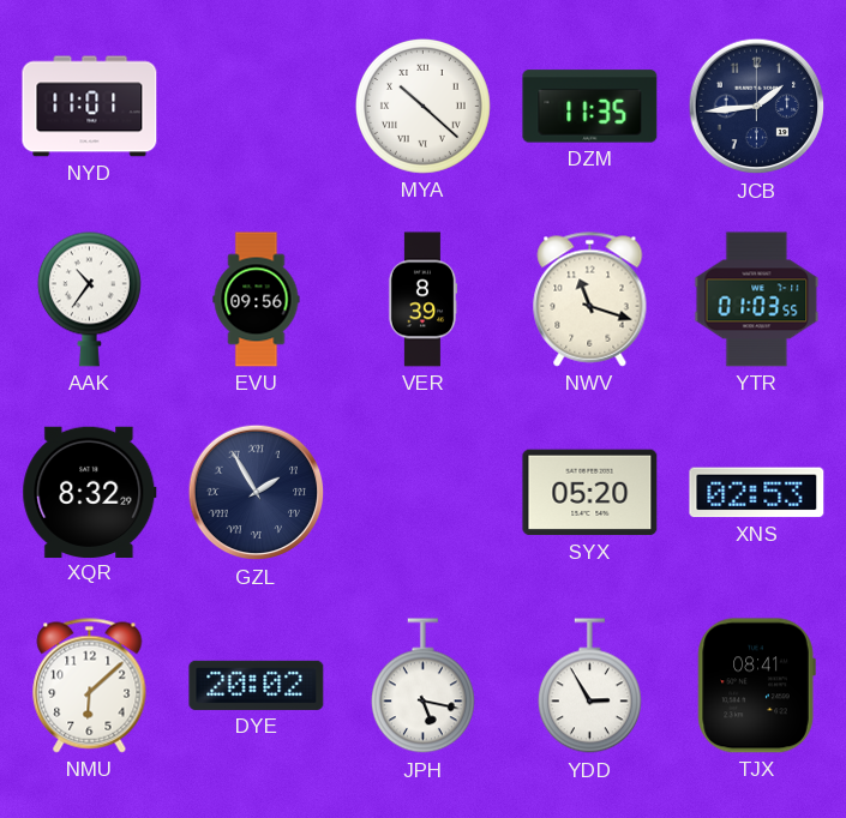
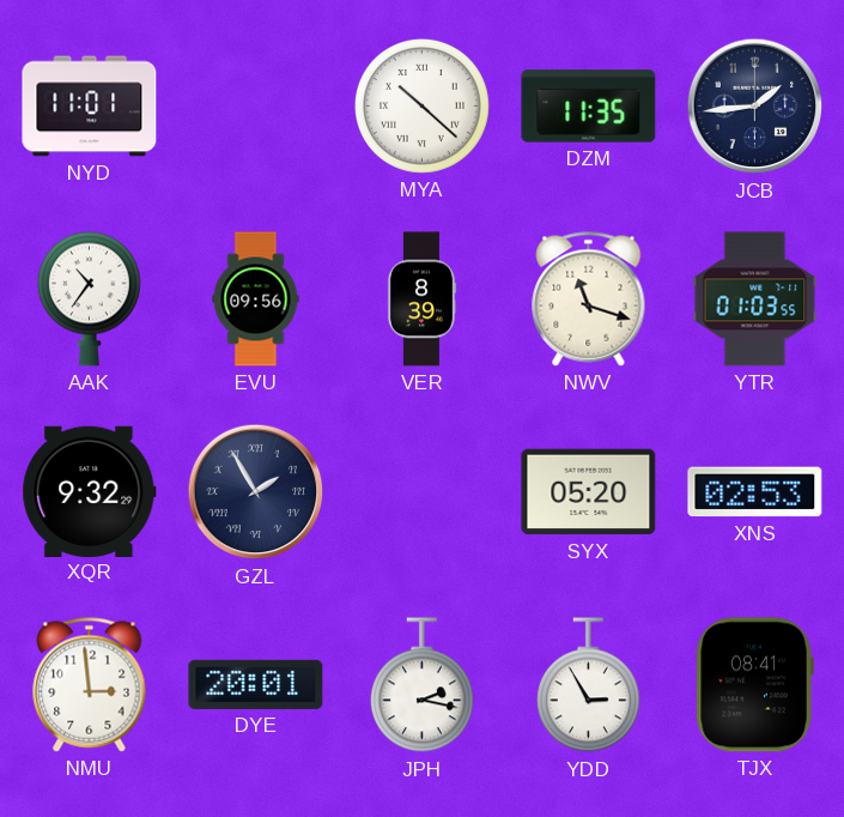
XQR: 8:32 -> 9:32
NMU: 6:08 -> 2:59
DYE: 20:02 -> 20:01
JPH: 5:17 -> 2:17
